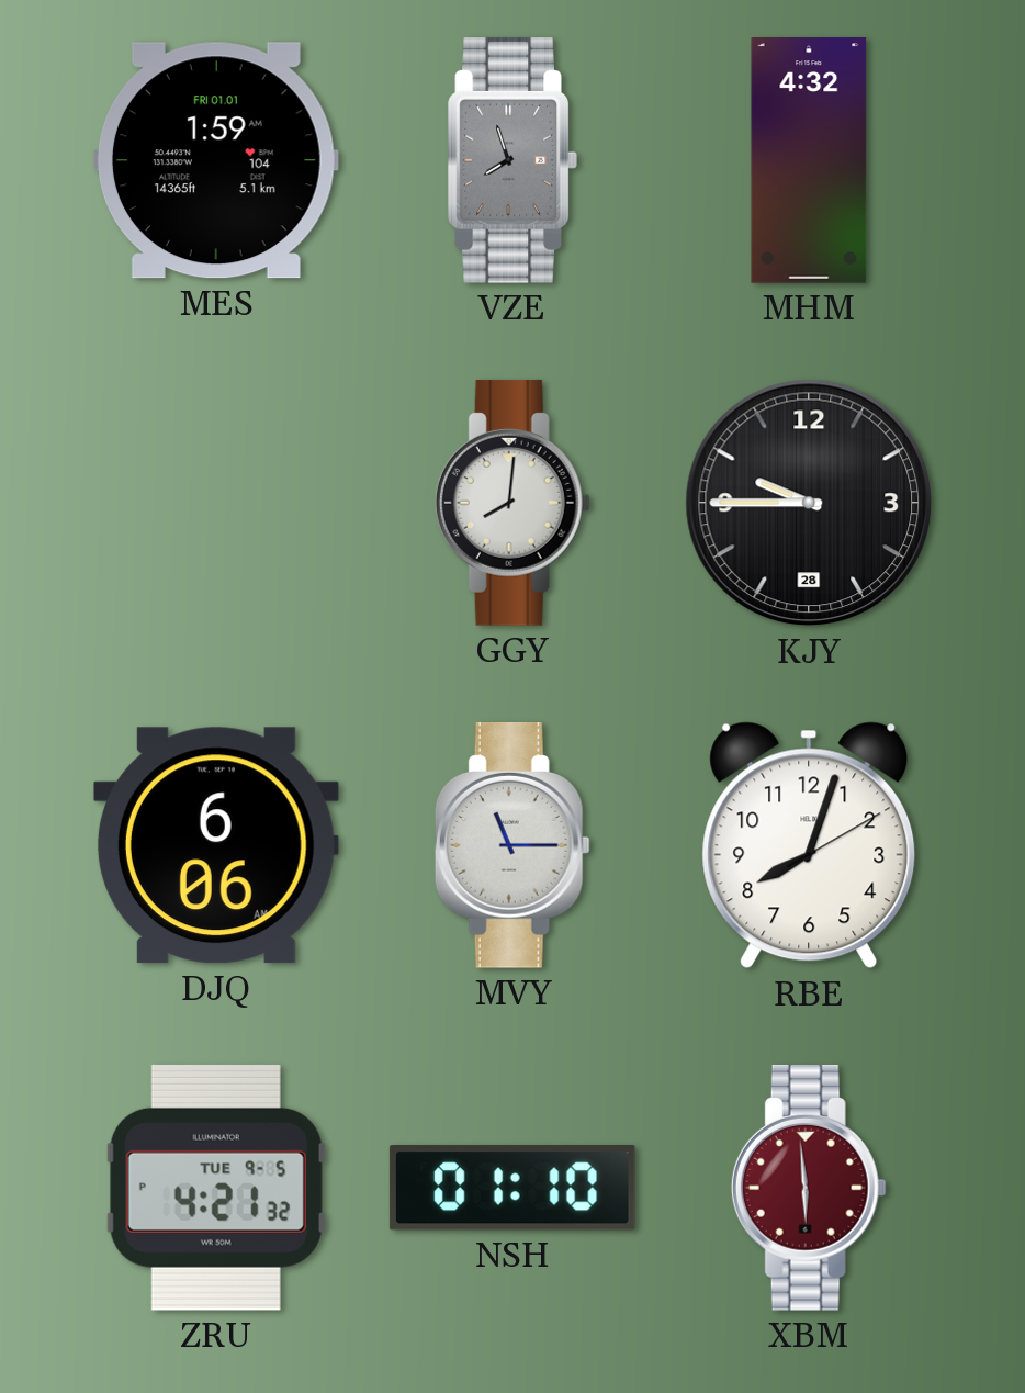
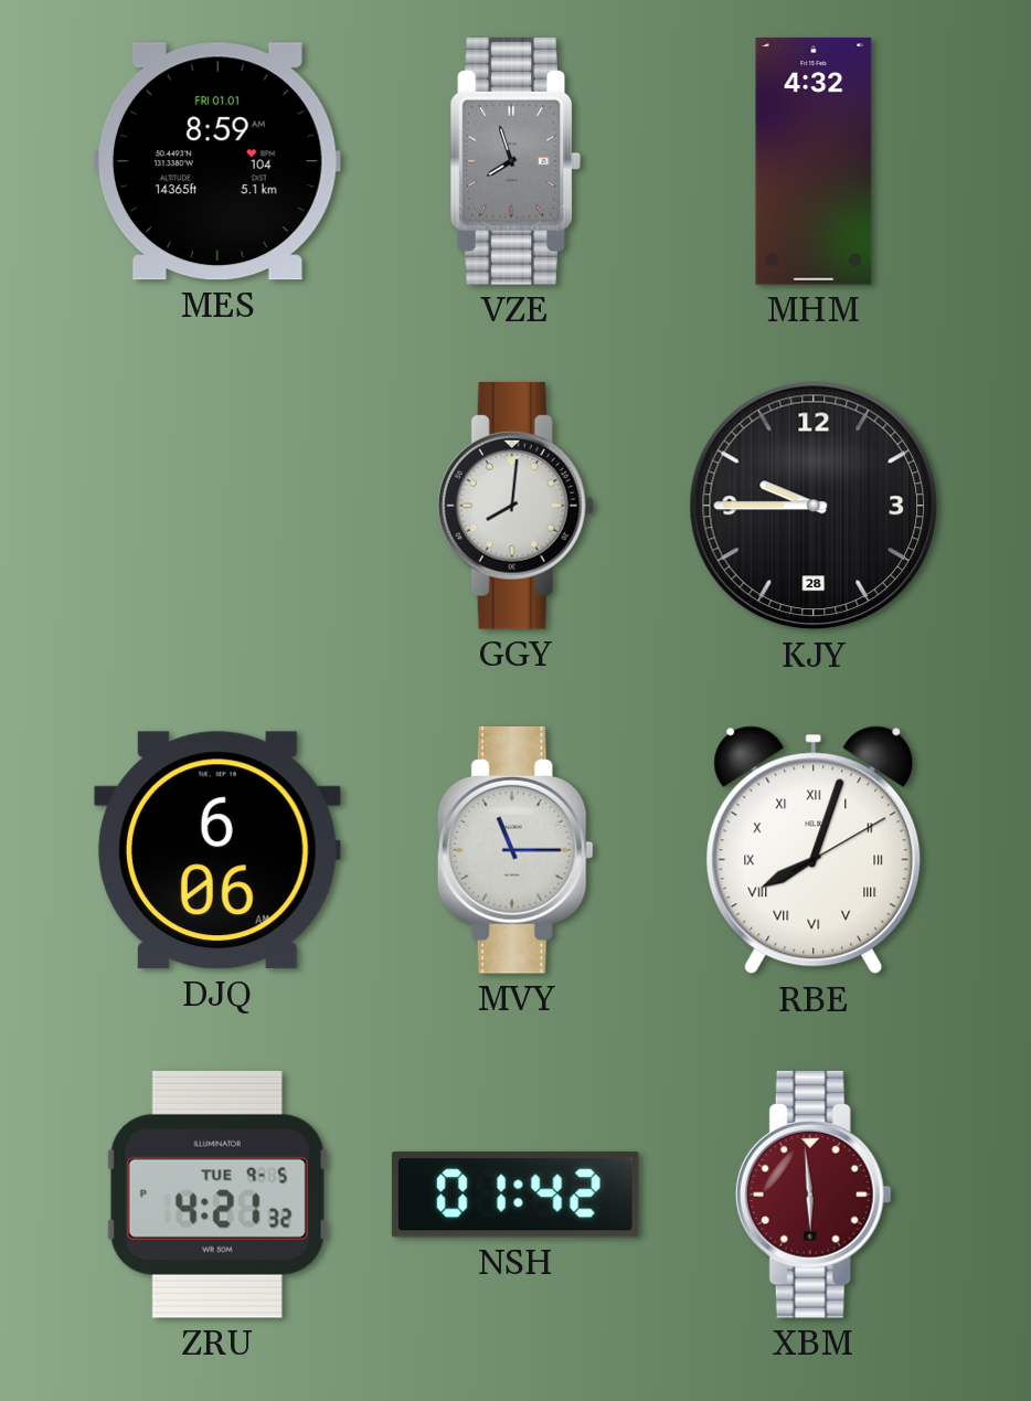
MES: 1:59 -> 8:59
RBE numerals: Arabic -> Roman
NSH: 01:10 -> 01:42
